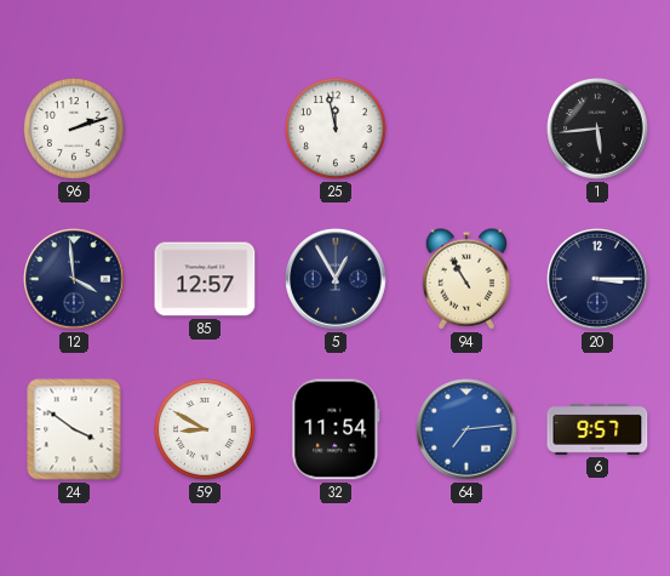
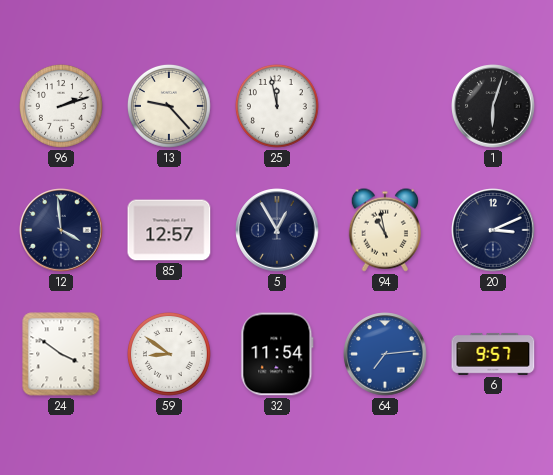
13: none -> 9:23
1: 5:44 -> 6:03
94: 10:55 -> 10:58
20: 3:15 -> 3:11
59: 8:50 -> 8:51
